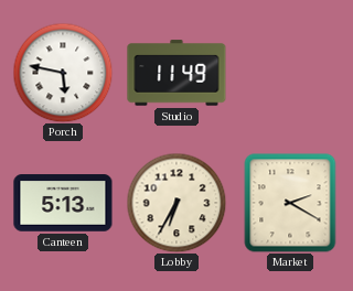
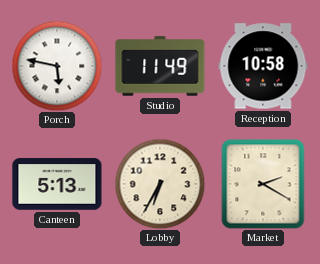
Reception: none -> 10:58
